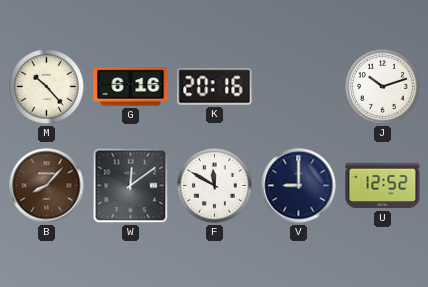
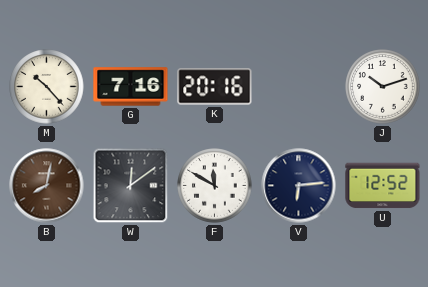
G: 6:16 -> 7:16
B: 8:07 -> 8:02
V: 9:00 -> 6:14
